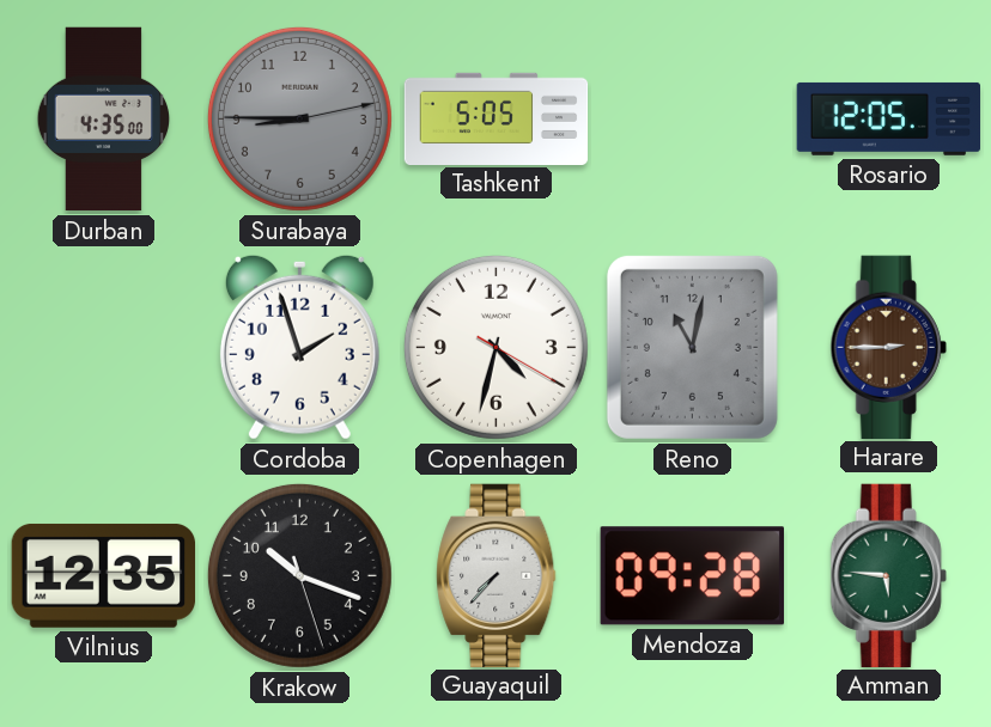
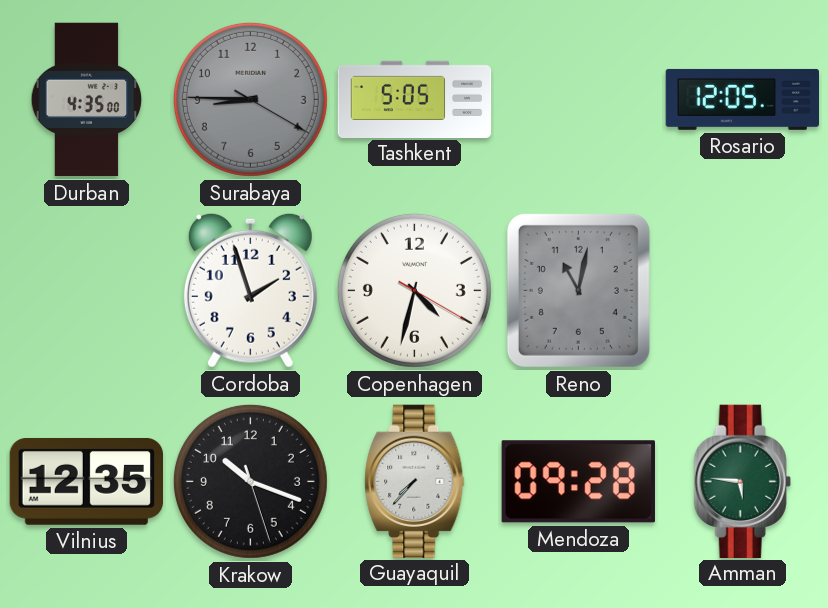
Surabaya: 8:45:13 -> 8:45:20
Harare: 2:45 -> none
